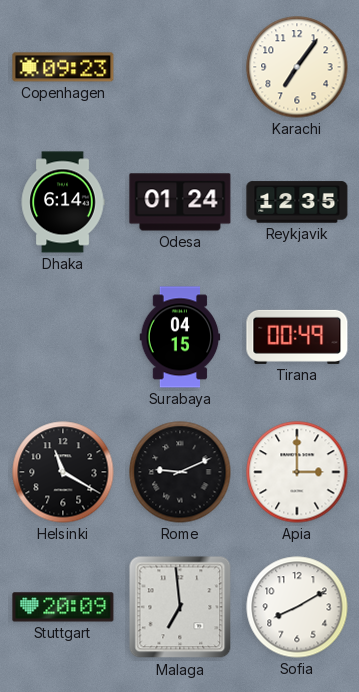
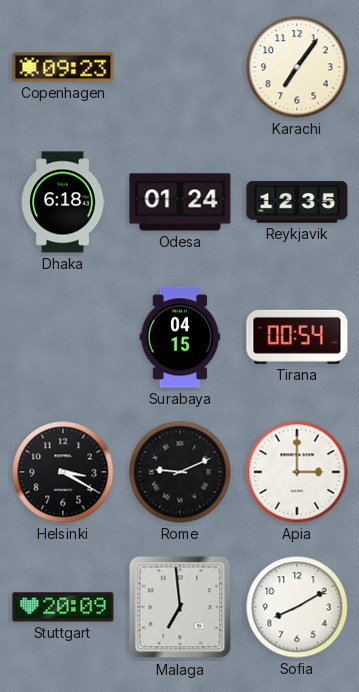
Dhaka: 6:14 -> 6:18
Tirana: 00:49 -> 00:54
Helsinki: 11:20 -> 3:20
